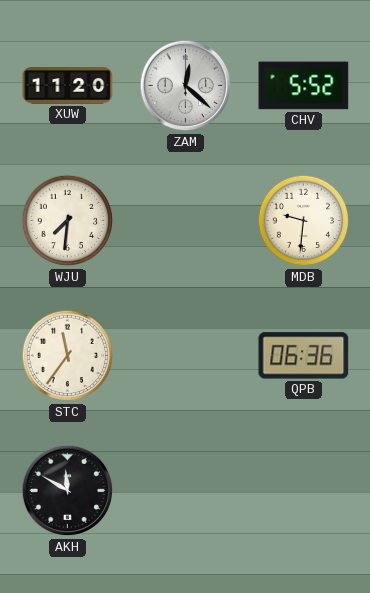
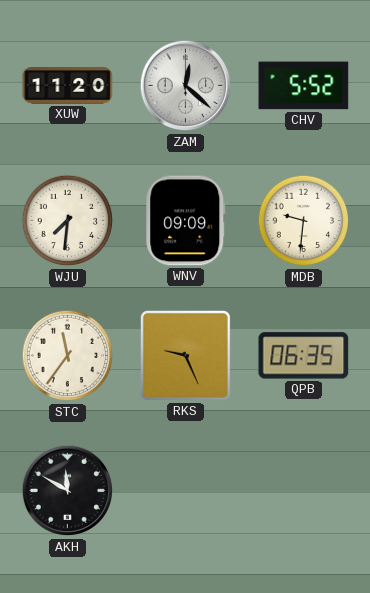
WNV: none -> 09:09
RKS: none -> 9:26
QPB: 06:36 -> 06:35
